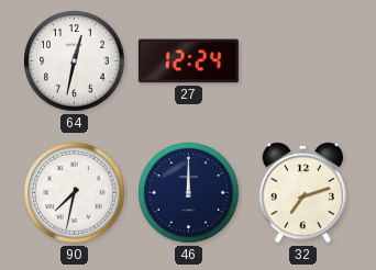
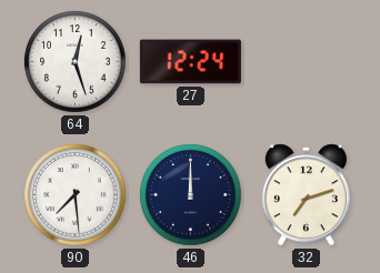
64: 12:32 -> 12:27
90: 7:32 -> 7:29
